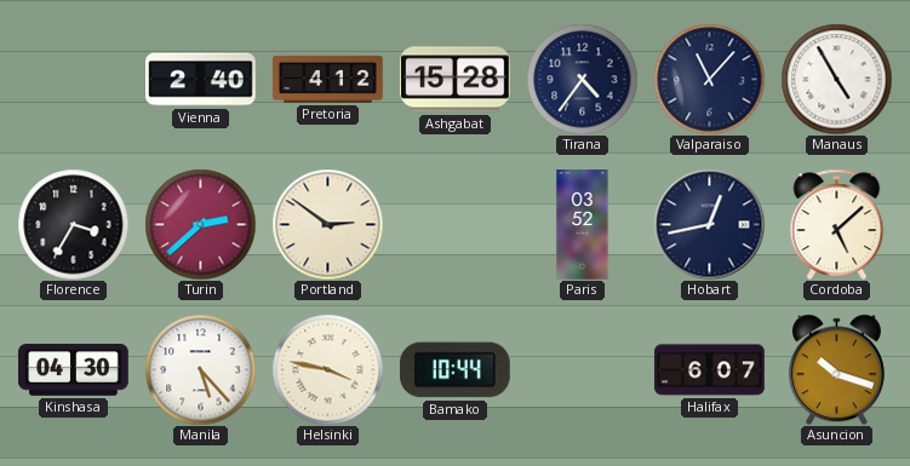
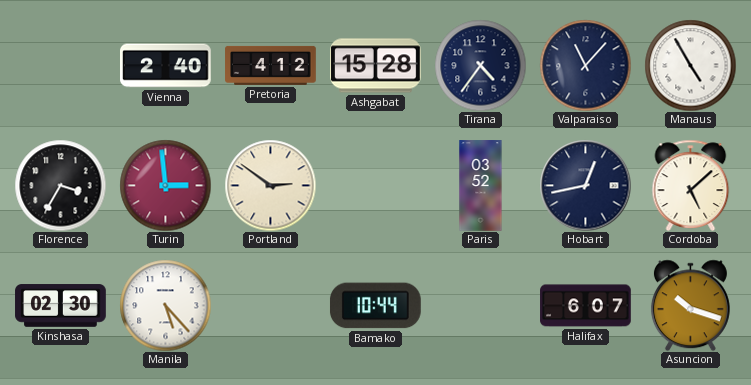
Turin: 2:38 -> 2:59
Kinshasa: 04:30 -> 02:30
Helsinki: 3:47 -> none
